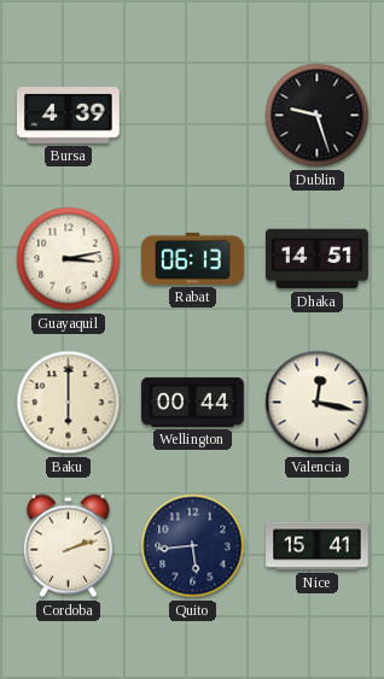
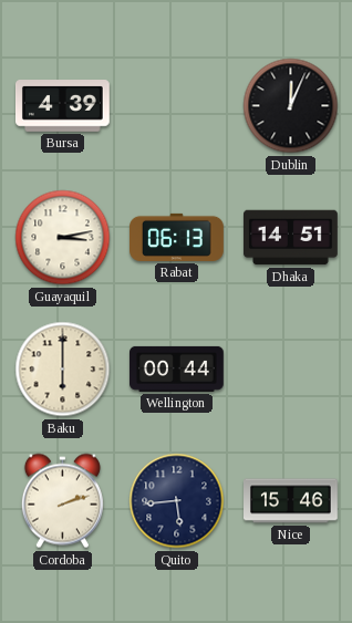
Dublin: 9:27 -> 12:04
Valencia: 12:17 -> none
Nice: 15:41 -> 15:46
